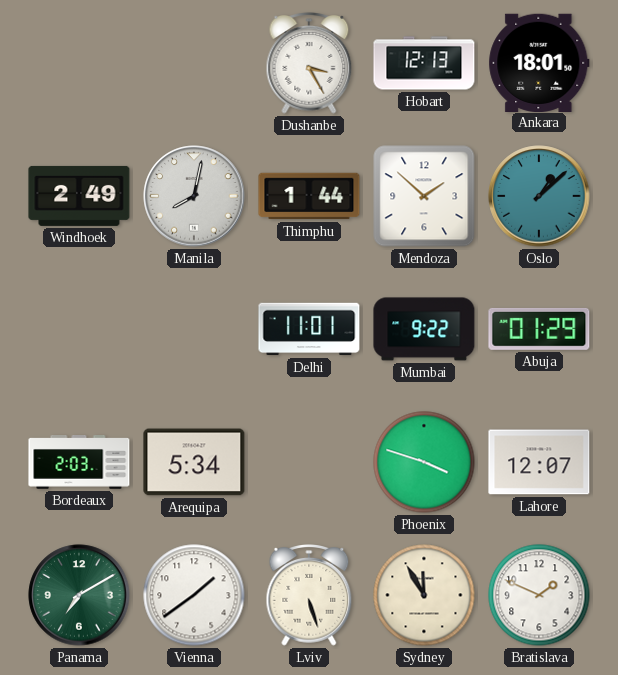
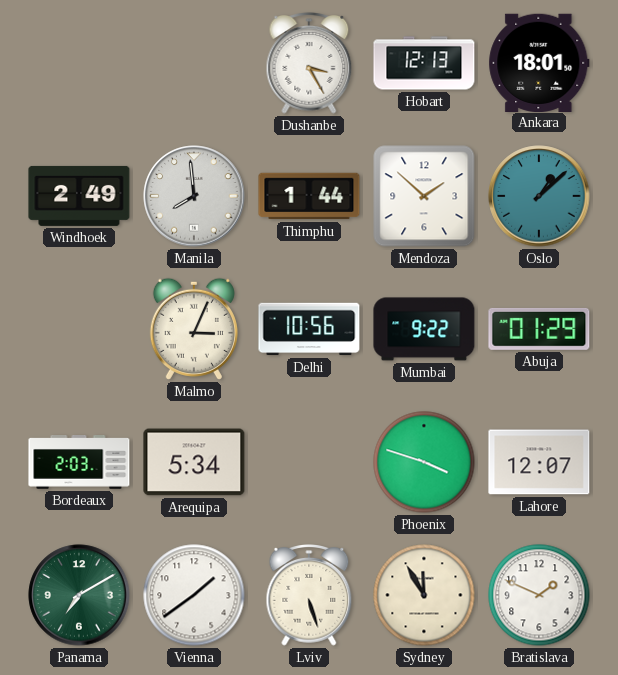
Manila: 8:02 -> 7:59
Malmo: none -> 3:04
Delhi: 11:01 -> 10:56
